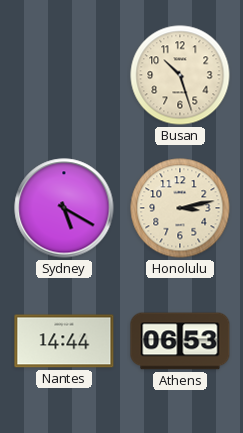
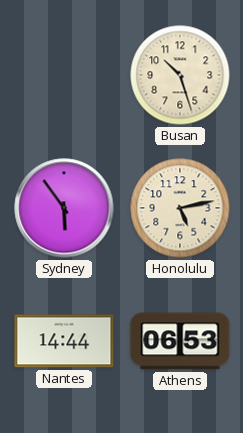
Sydney: 5:20 -> 5:54
Honolulu: 3:13 -> 5:13
